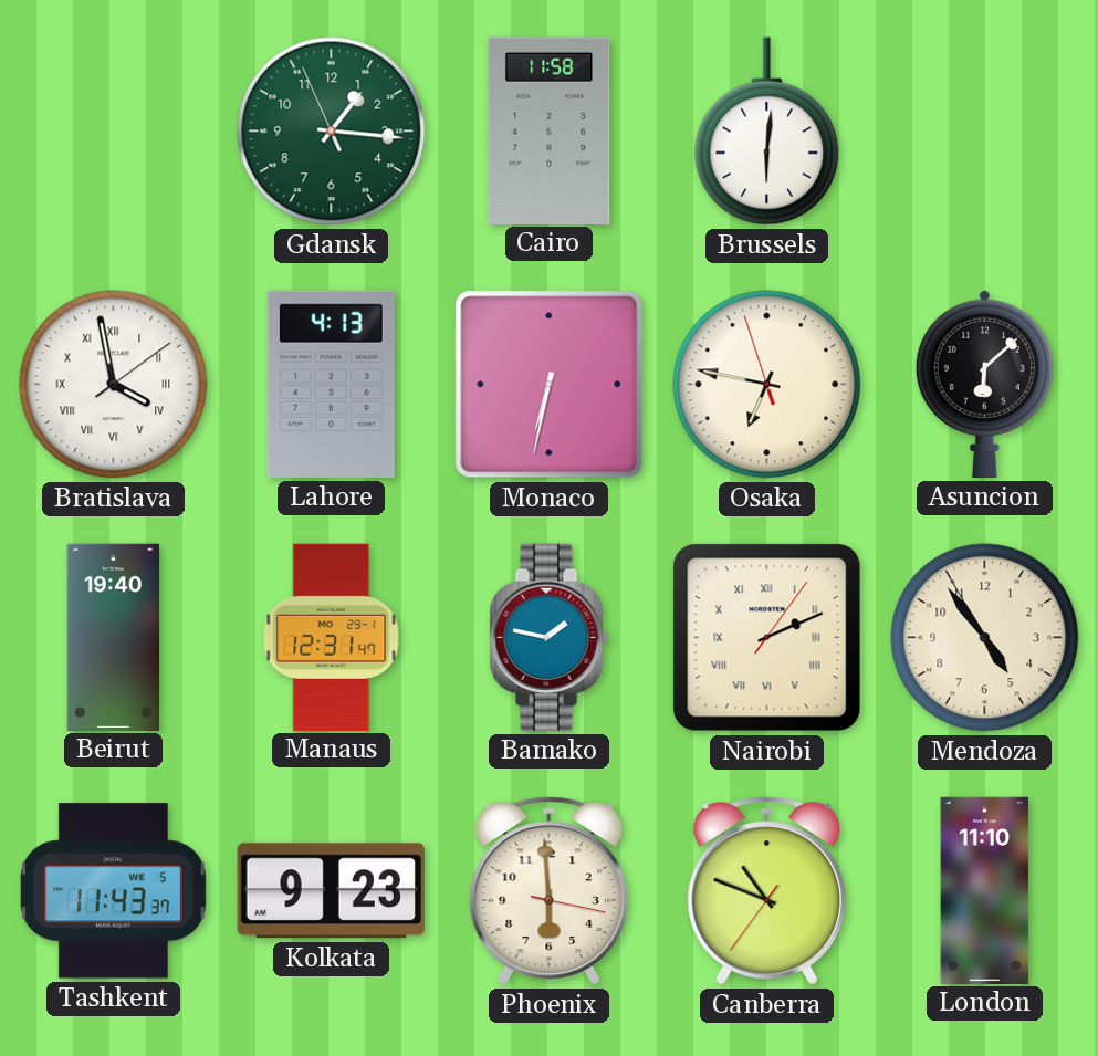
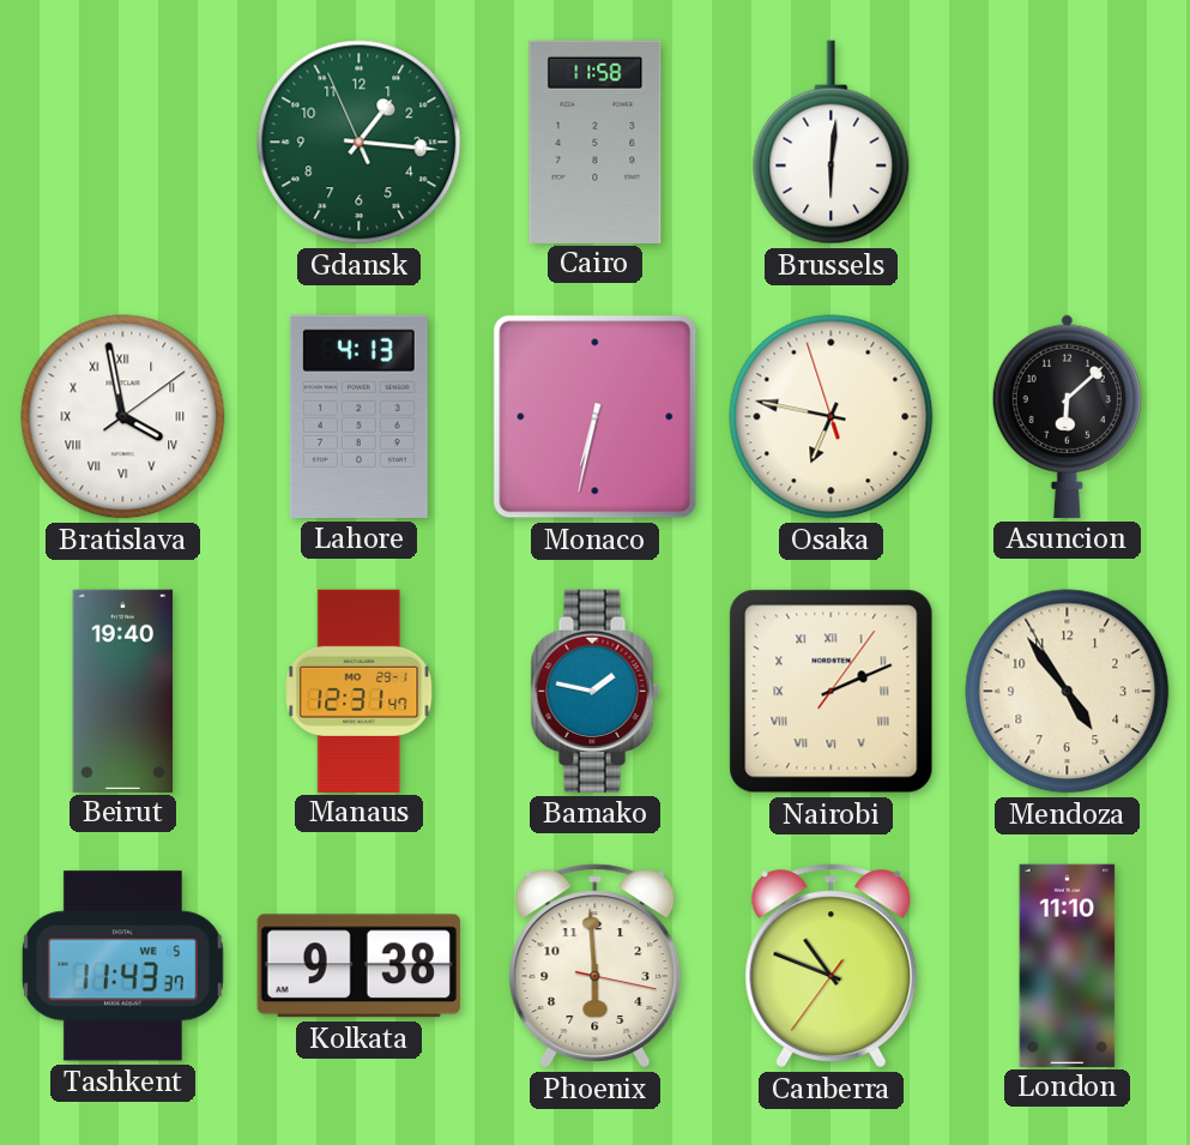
Kolkata: 9:23 -> 9:38
